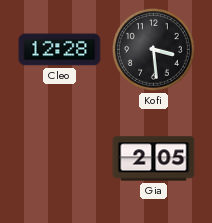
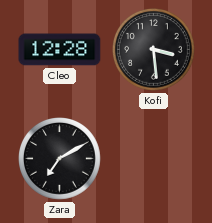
Zara: none -> 7:10
Gia: 2:05 -> none
